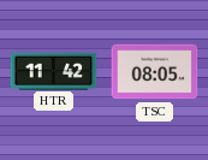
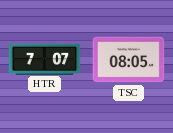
HTR: 11:42 -> 7:07
